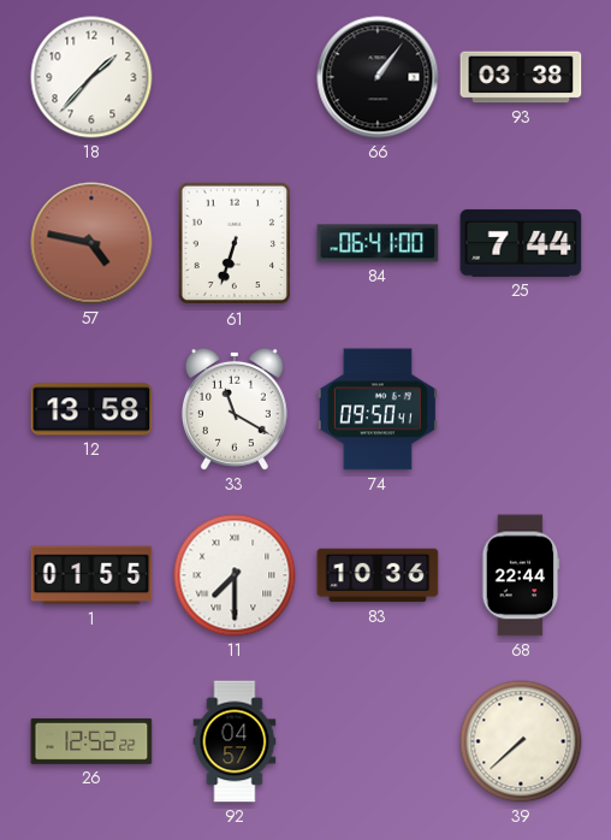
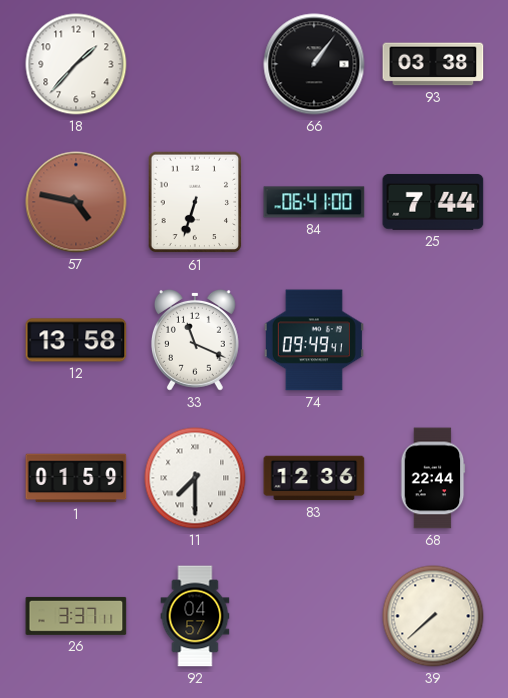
33: 11:20 -> 11:19
74: 09:50 -> 09:49
1: 01:55 -> 01:59
83: 10:36 -> 12:36
26: 12:52 -> 3:37
